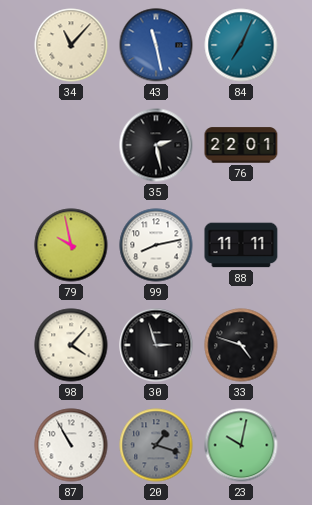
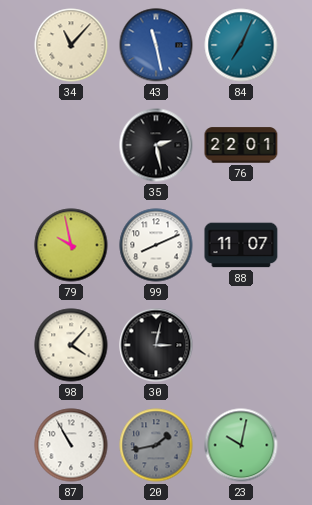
99: 8:13 -> 8:11
88: 11:11 -> 11:07
30: 2:57 -> 3:02
33: 4:48 -> none
20: 1:18 -> 1:43
